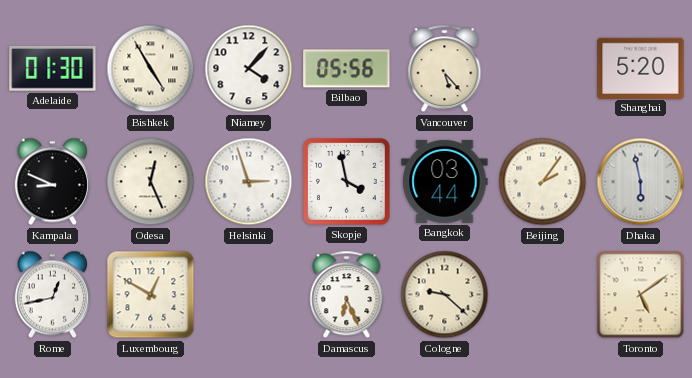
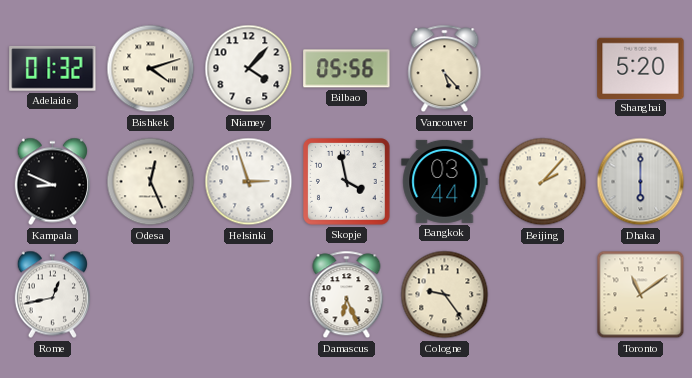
Adelaide: 01:30 -> 01:32
Bishkek: 4:55 -> 4:12
Beijing: 2:06 -> 2:07
Dhaka: 5:58 -> 6:00
Luxembourg: 12:50 -> none
Cologne: 9:22 -> 9:24
Toronto: 5:09 -> 11:09
